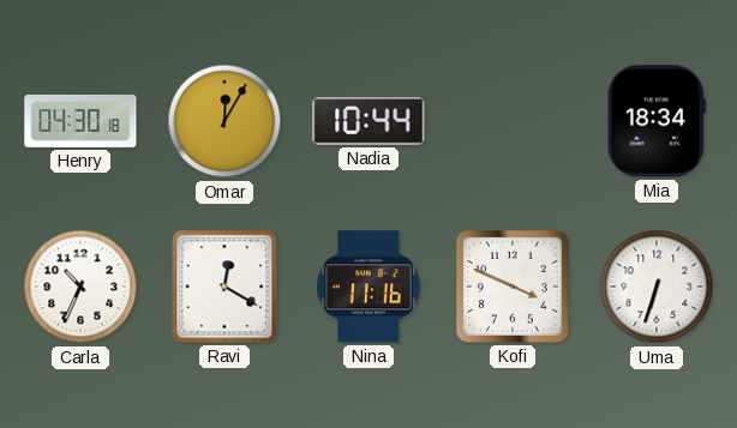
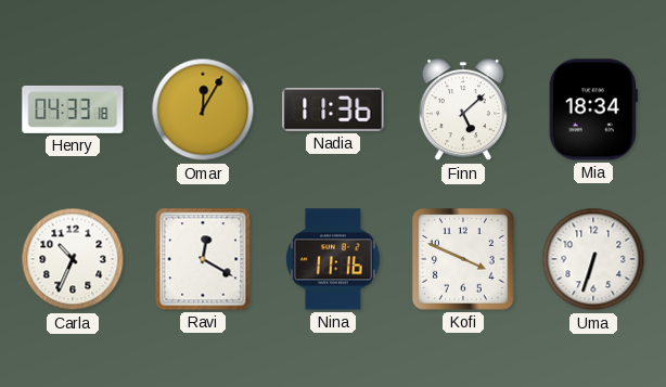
Henry: 04:30 -> 04:33
Nadia: 10:44 -> 11:36
Finn: none -> 5:08
